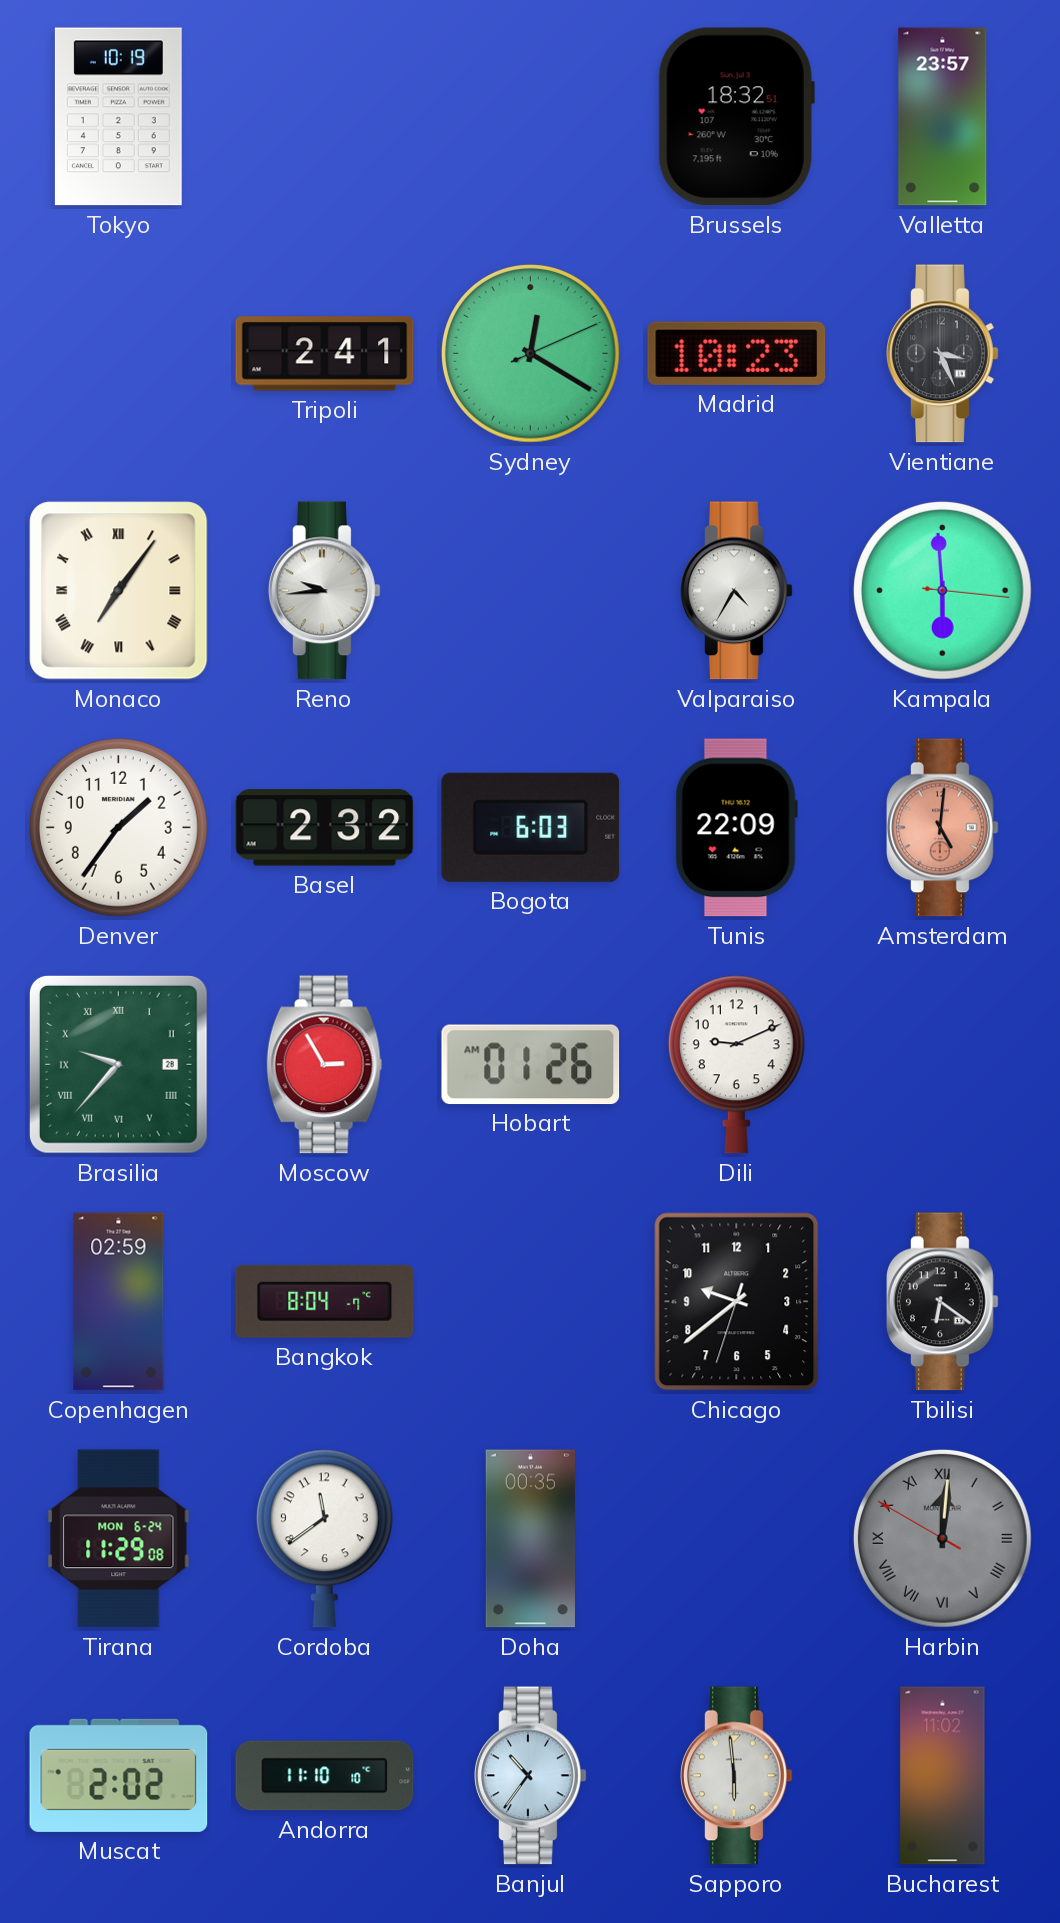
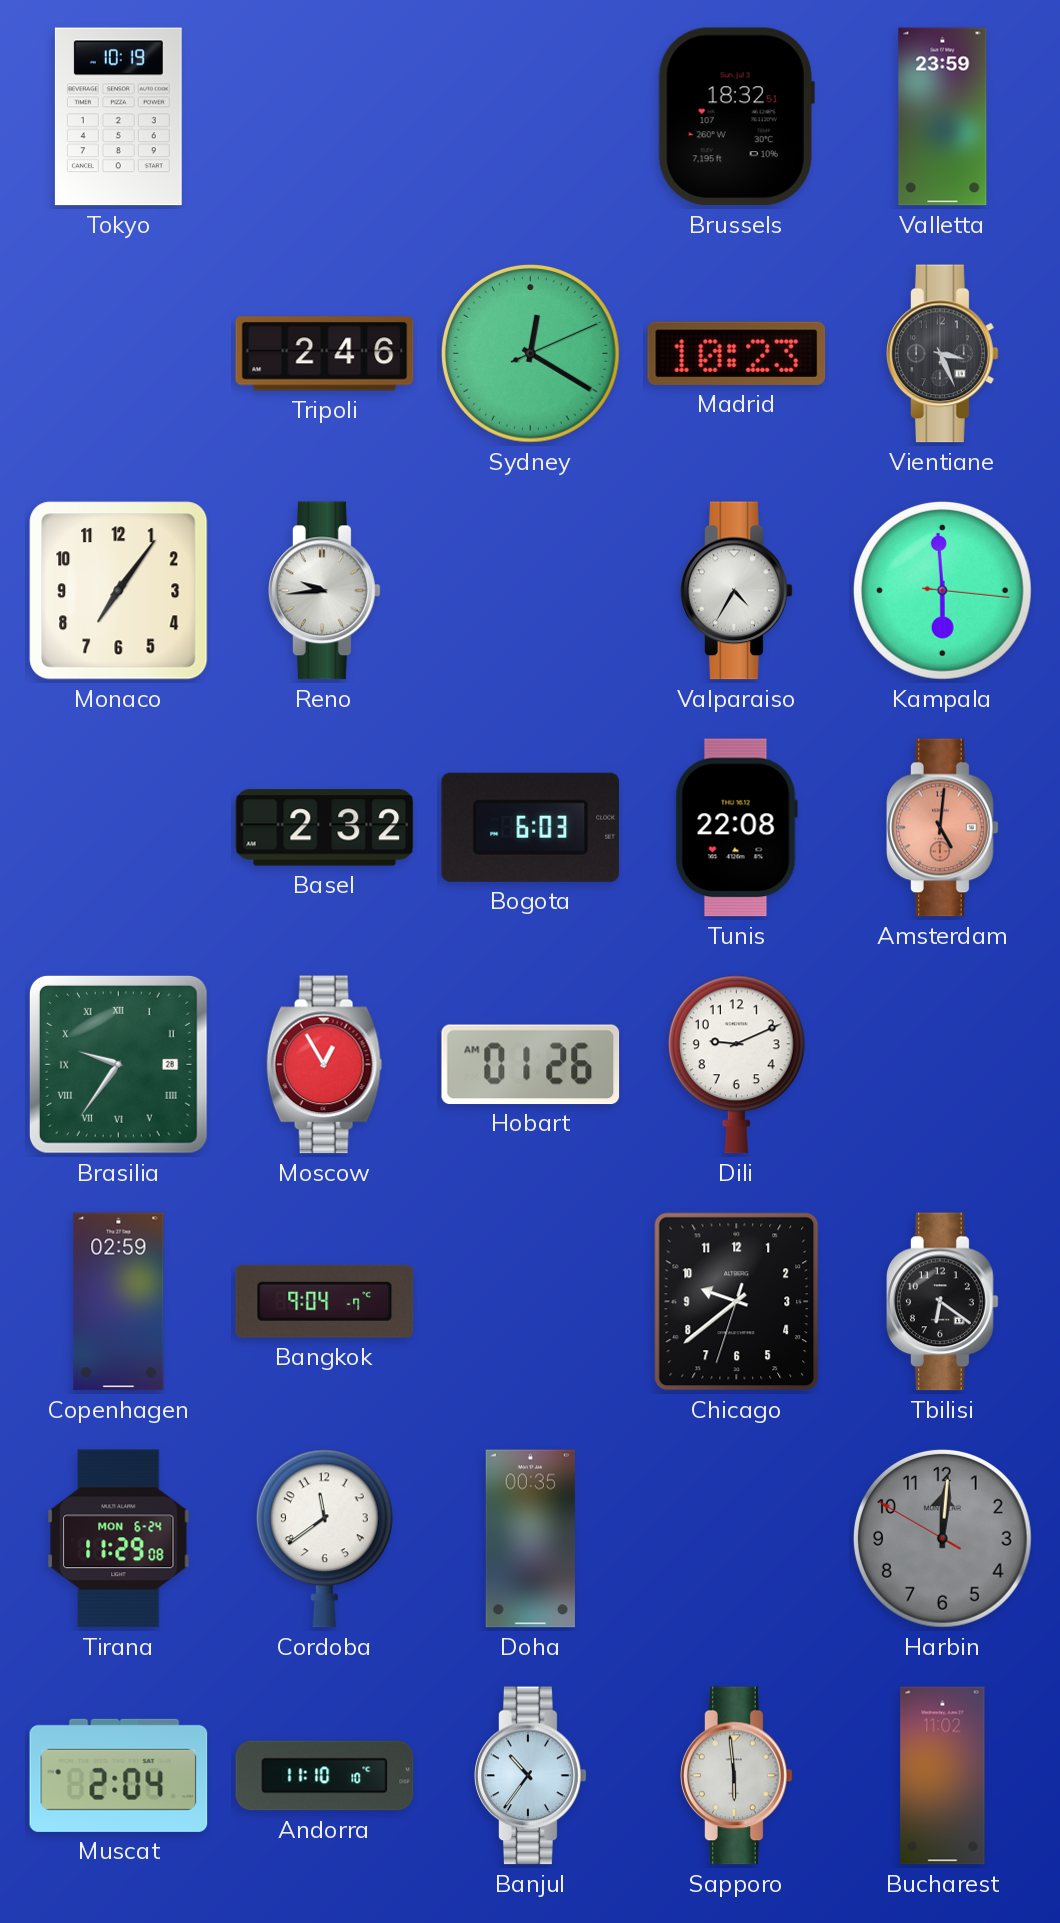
Valletta: 23:57 -> 23:59
Tripoli: 2:41 -> 2:46
Monaco numerals: Roman -> Arabic
Denver: 1:36 -> none
Tunis: 22:09 -> 22:08
Brasilia: 9:37 -> 9:36
Moscow: 2:55 -> 12:55
Bangkok: 8:04 -> 9:04
Harbin numerals: Roman -> Arabic
Muscat: 2:02 -> 2:04
